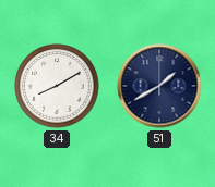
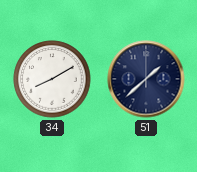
51: 1:40 -> 1:38
